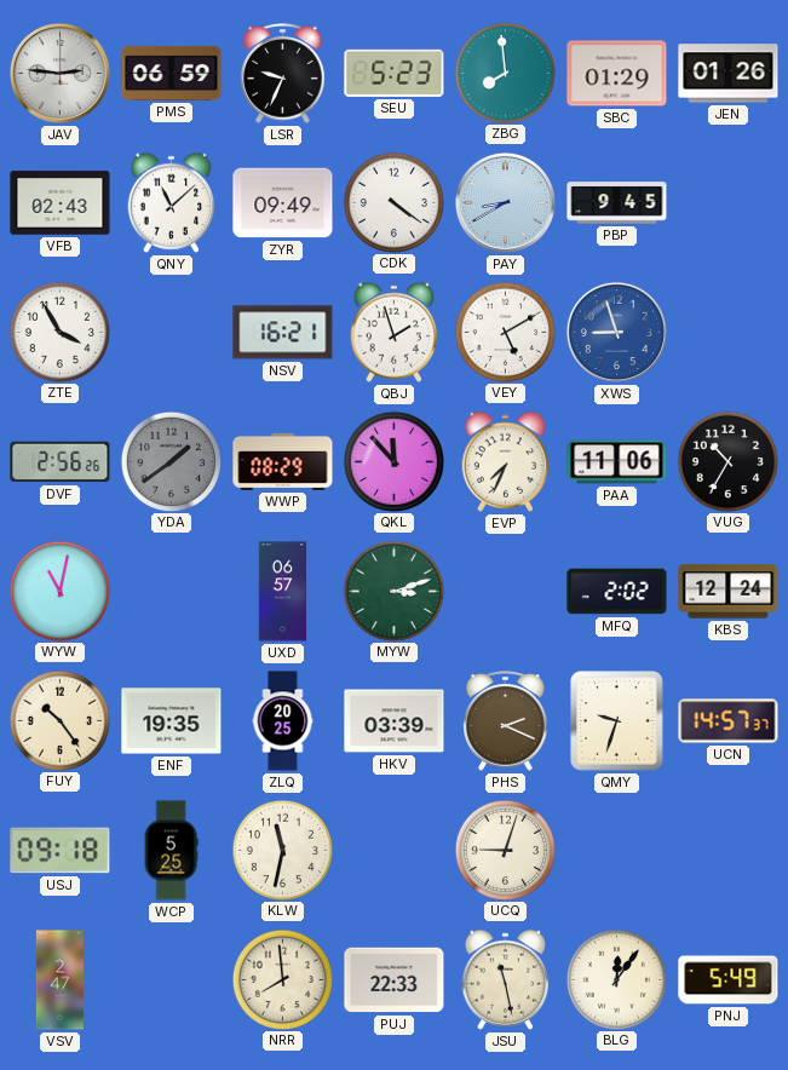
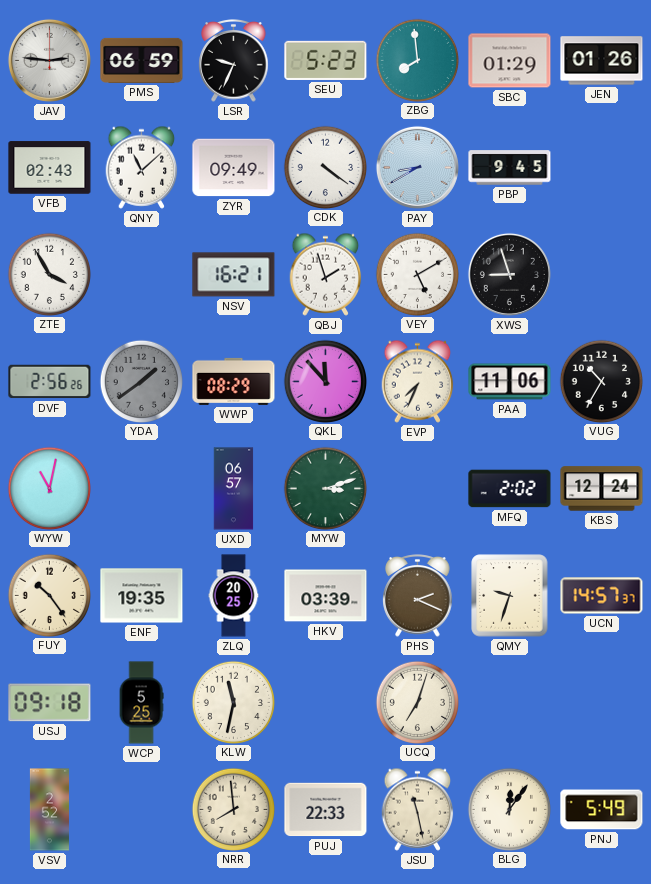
XWS dial: blue -> black
UCQ: 9:03 -> 7:03
VSV: 2:47 -> 2:52
